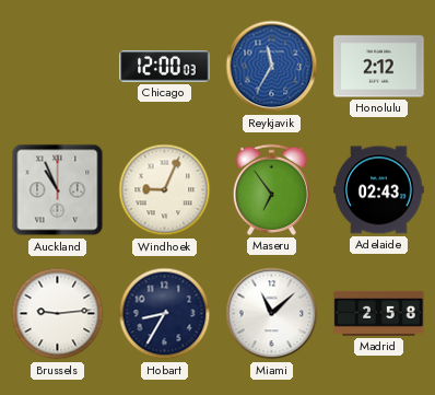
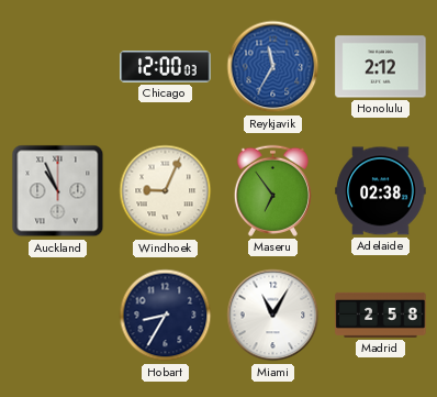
Adelaide: 02:43 -> 02:38
Brussels: 9:14 -> none
Miami: 11:08 -> 11:05
